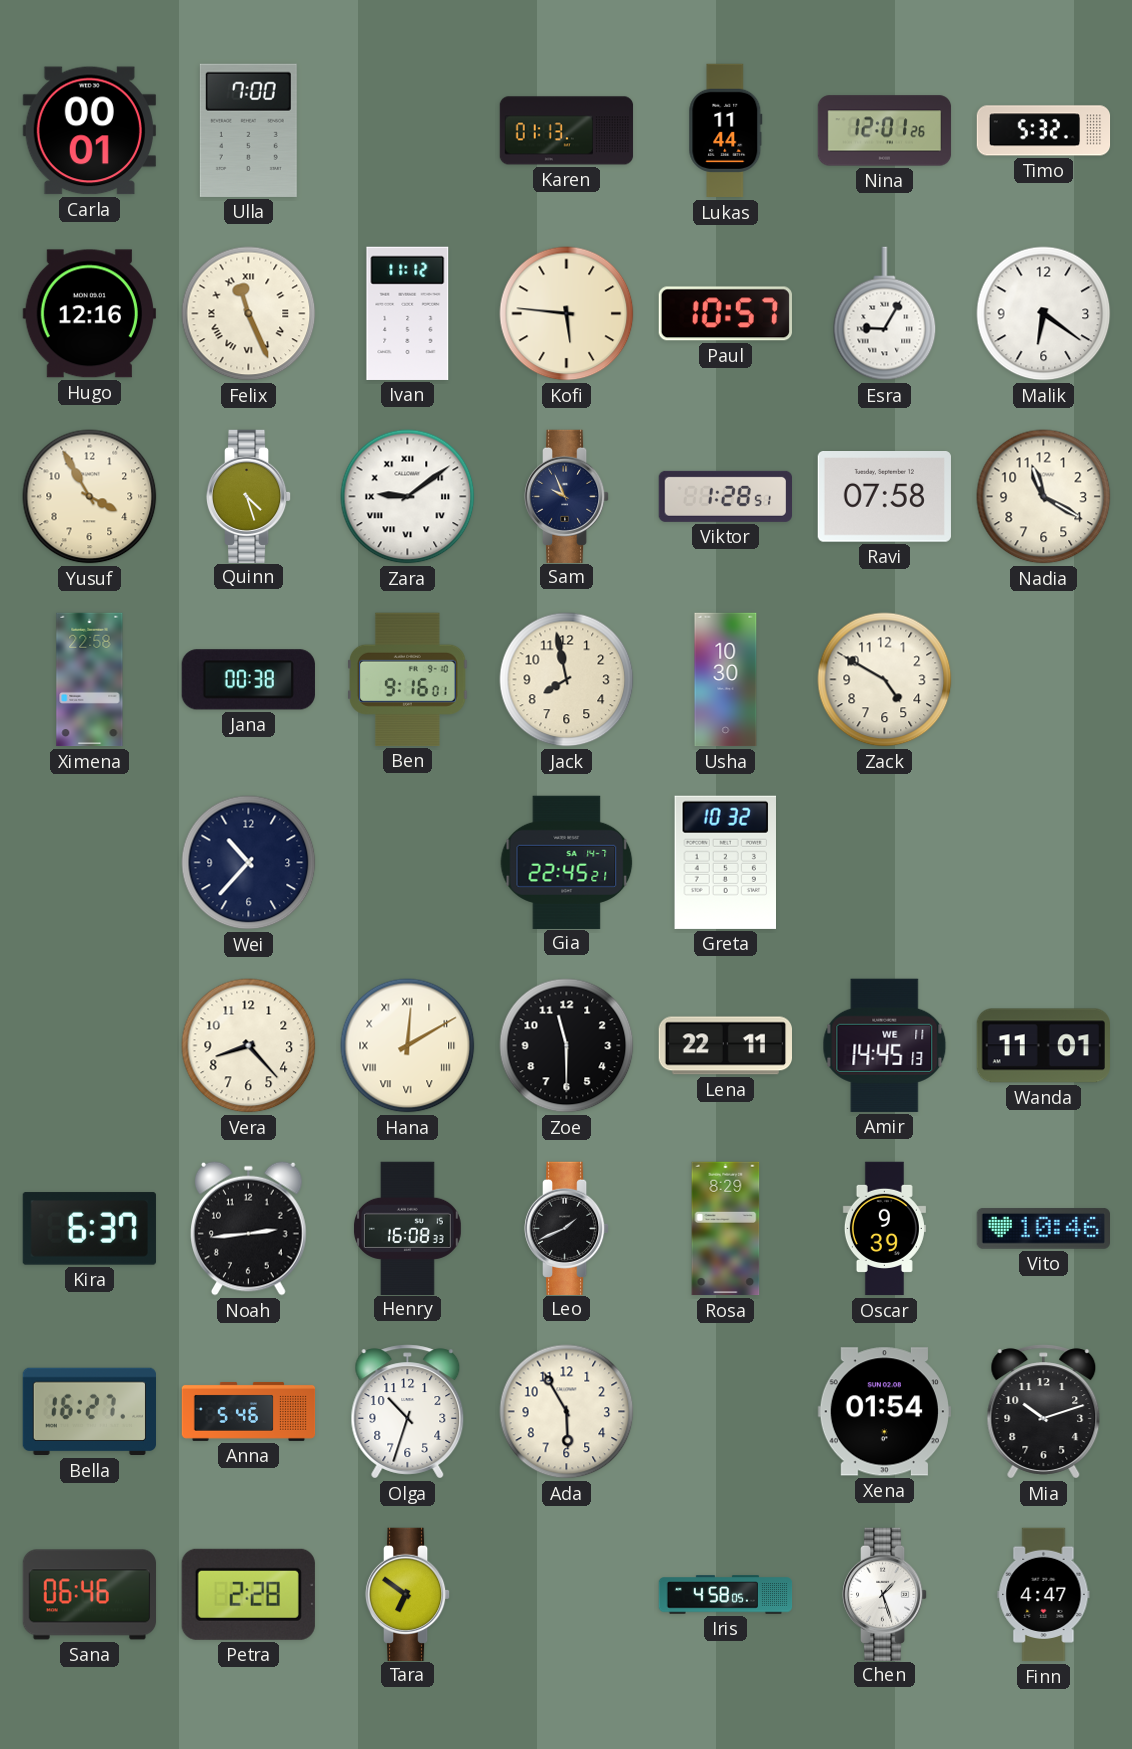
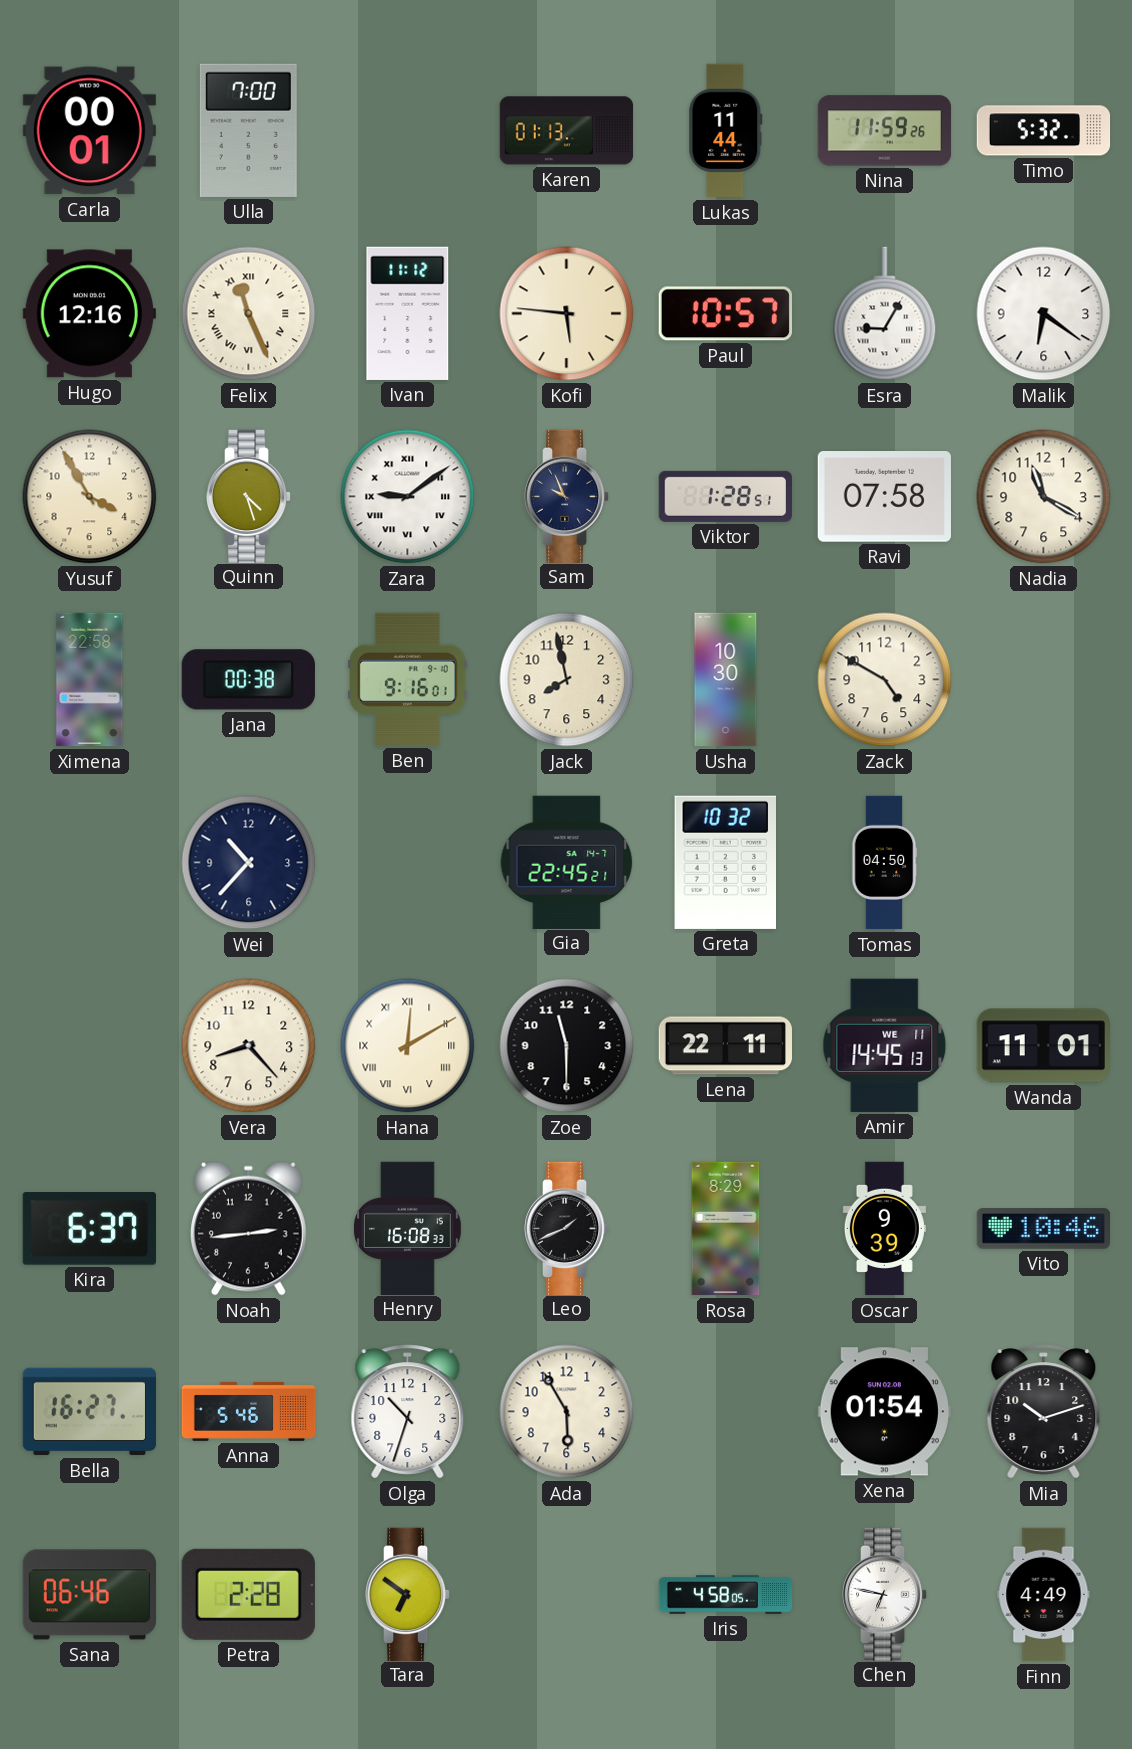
Nina: 12:01 -> 11:59
Tomas: none -> 04:50
Chen: 1:27 -> 6:47
Finn: 4:47 -> 4:49
